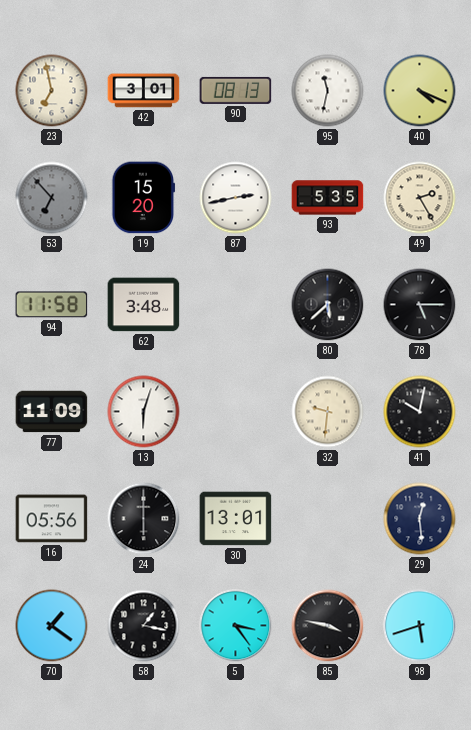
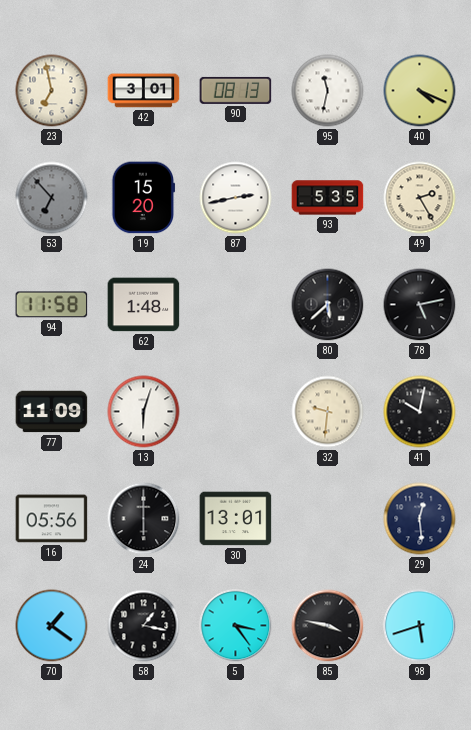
62: 3:48 -> 1:48
78: 5:15 -> 5:13
